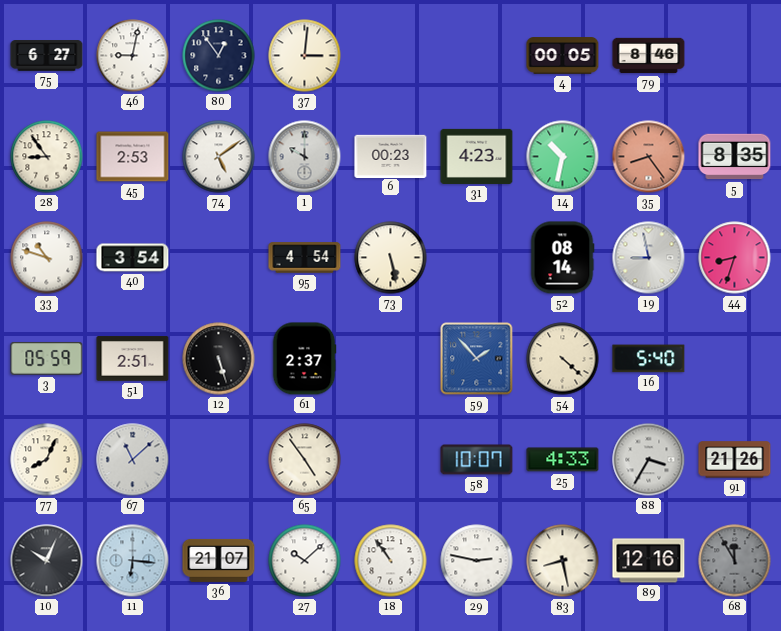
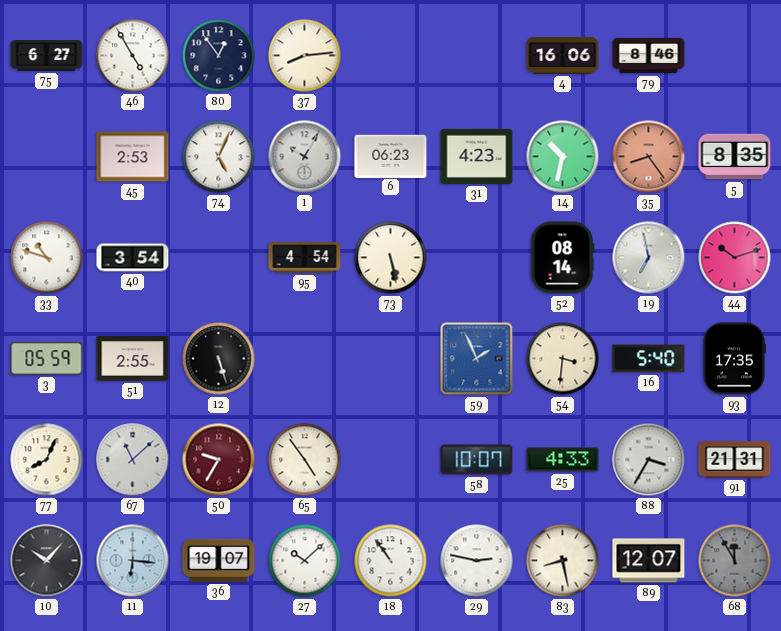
46: 9:02 -> 4:55
37: 3:01 -> 8:14
4: 00:05 -> 16:06
28: 8:54 -> none
74: 5:09 -> 5:04
1: 10:00 -> 10:05
6: 00:23 -> 06:23
19: 8:58 -> 6:58
44: 8:33 -> 10:12
51: 2:51 -> 2:55
61: 2:37 -> none
59: 1:53 -> 1:56
54: 4:22 -> 3:31
93: none -> 17:35
50: none -> 9:35
91: 21:26 -> 21:31
10: 10:04 -> 10:07
36: 21:07 -> 19:07
89: 12:16 -> 12:07
